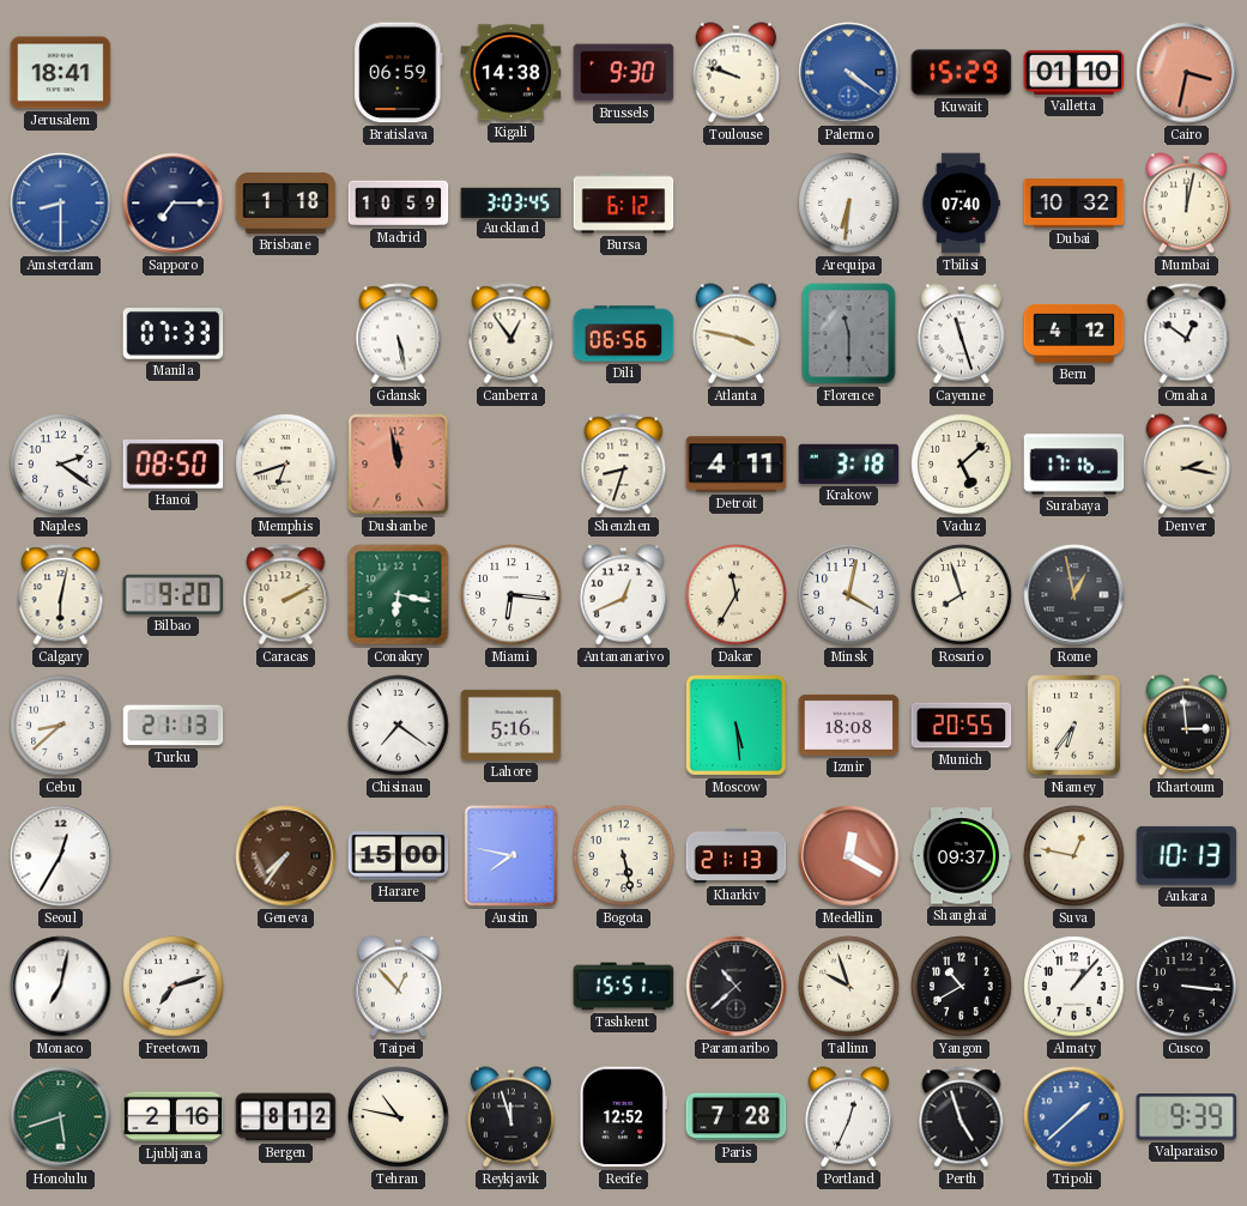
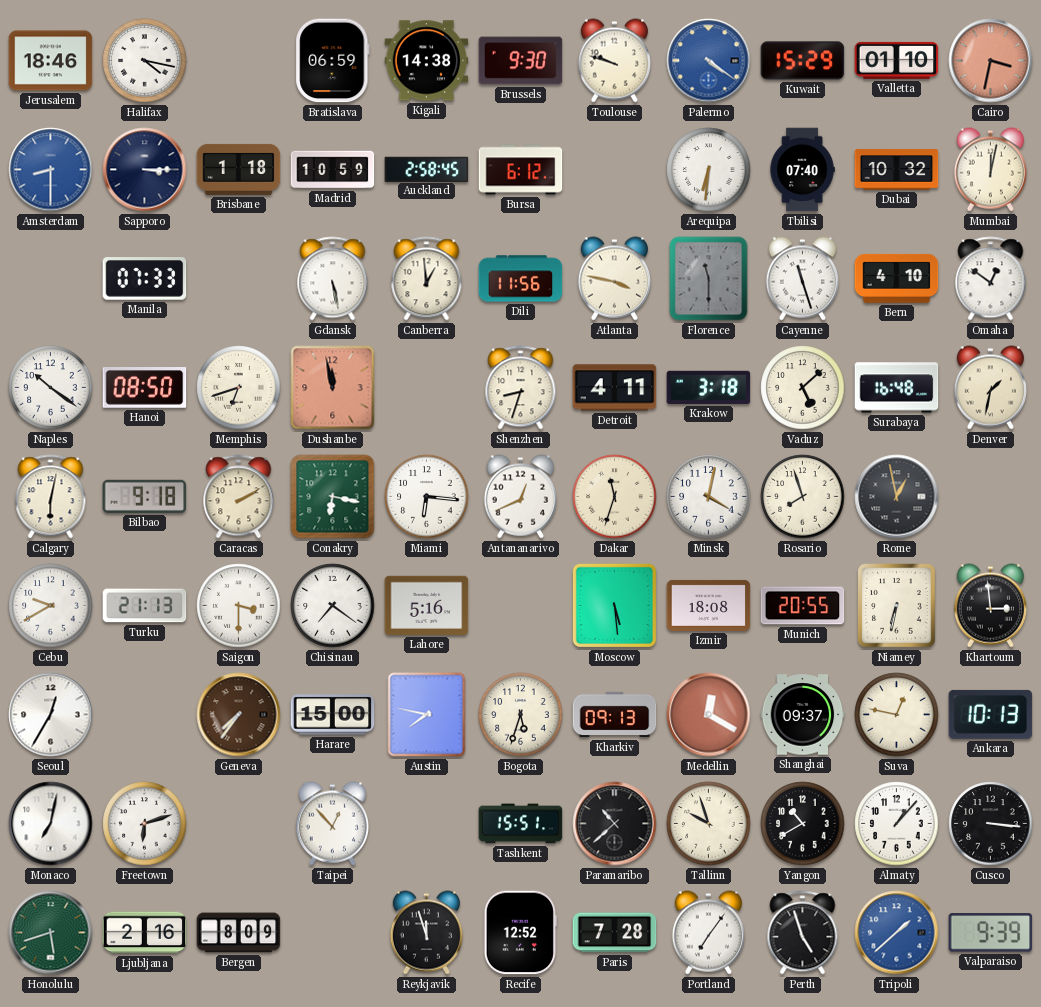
Jerusalem: 18:41 -> 18:46
Halifax: none -> 4:17
Sapporo: 7:15 -> 3:15
Auckland: 3:03 -> 2:58
Canberra: 12:54 -> 12:59
Dili: 06:56 -> 11:56
Bern: 4:12 -> 4:10
Naples: 2:21 -> 10:21
Surabaya: 17:16 -> 16:48
Denver: 2:17 -> 1:32
Bilbao: 9:20 -> 9:18
Dakar: 11:35 -> 11:33
Cebu: 8:38 -> 9:40
Saigon: none -> 3:30
Niamey: 6:36 -> 6:32
Bogota: 5:28 -> 5:33
Kharkiv: 21:13 -> 09:13
Freetown: 7:12 -> 6:12
Bergen: 8:12 -> 8:09
Tehran: 10:47 -> none
Portland: 12:34 -> 7:06
